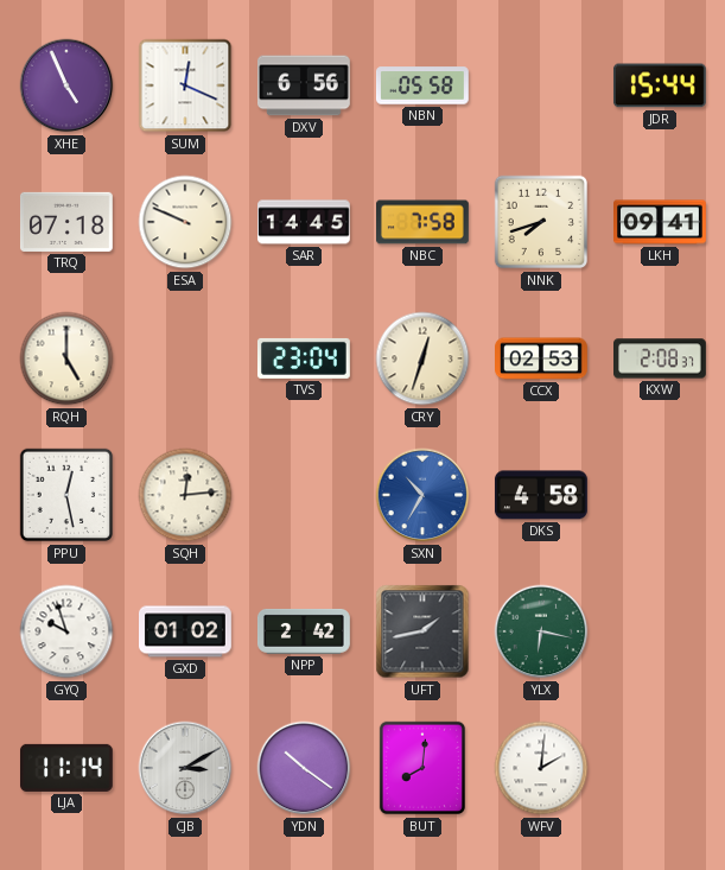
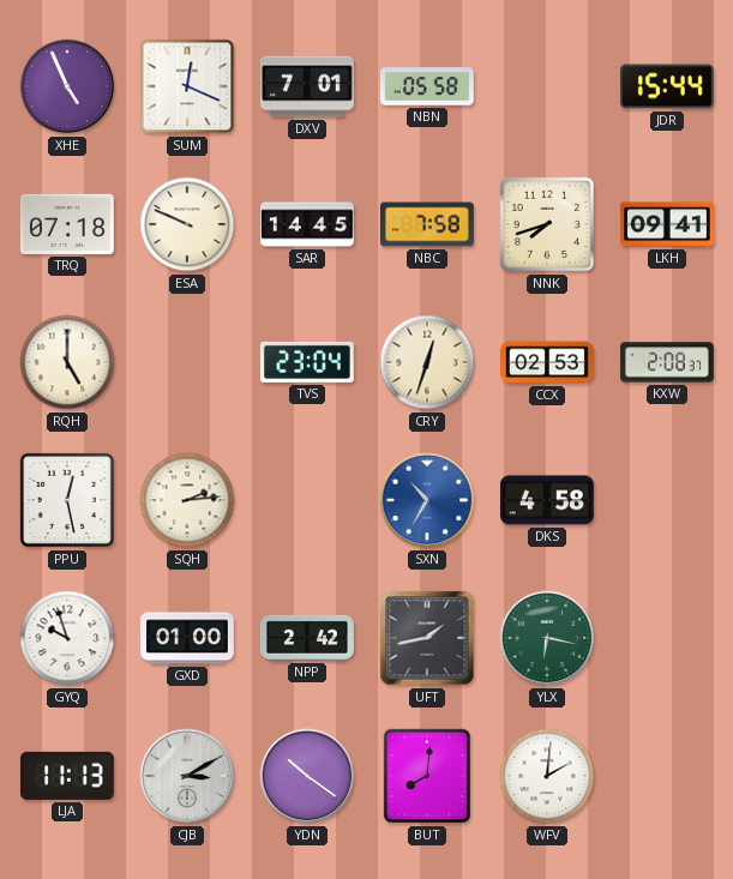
DXV: 6:56 -> 7:01
SQH: 12:14 -> 2:14
GXD: 01:02 -> 01:00
LJA: 11:14 -> 11:13
